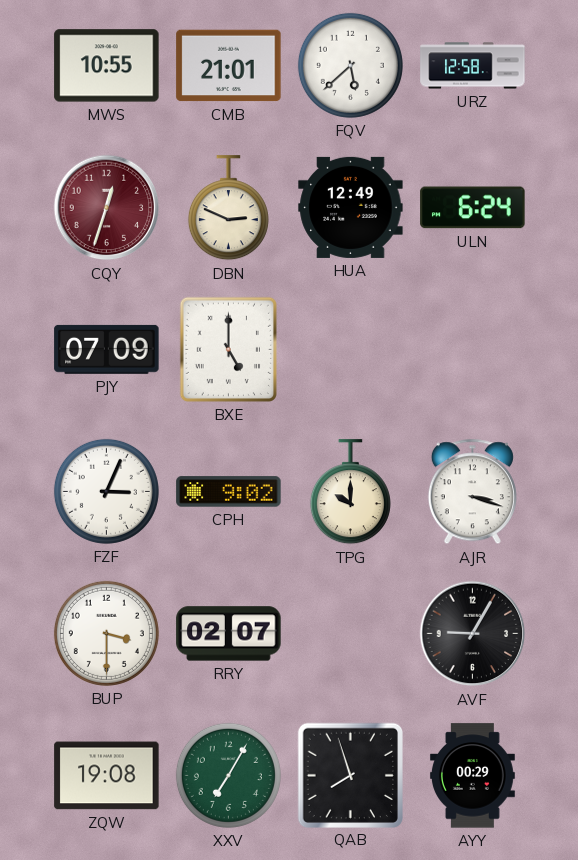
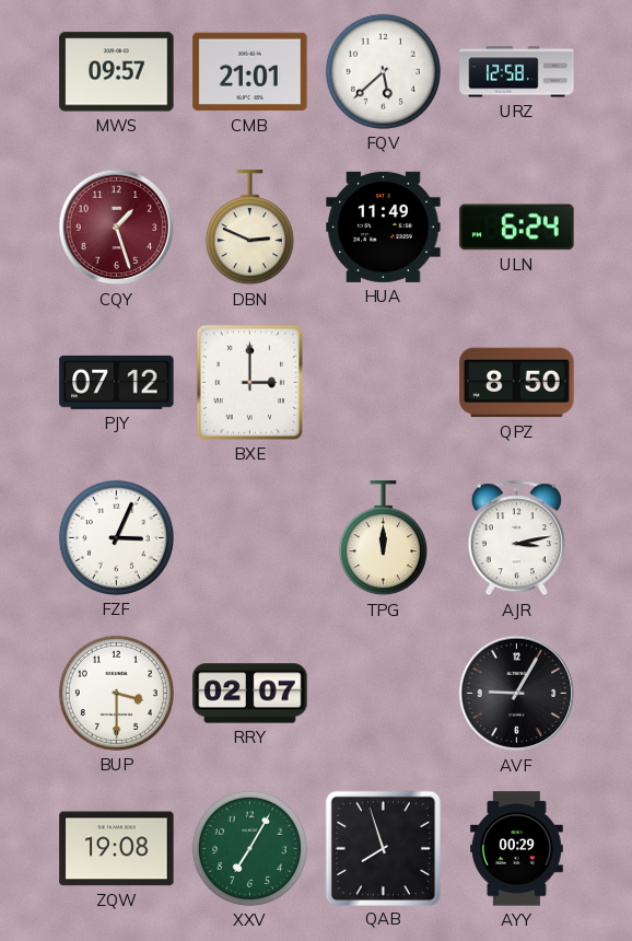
MWS: 10:55 -> 09:57
CQY: 12:33 -> 1:27
HUA: 12:49 -> 11:49
PJY: 07:09 -> 07:12
BXE: 5:00 -> 3:00
QPZ: none -> 8:50
CPH: 9:02 -> none
TPG: 10:00 -> 12:00
AJR: 3:18 -> 3:13
